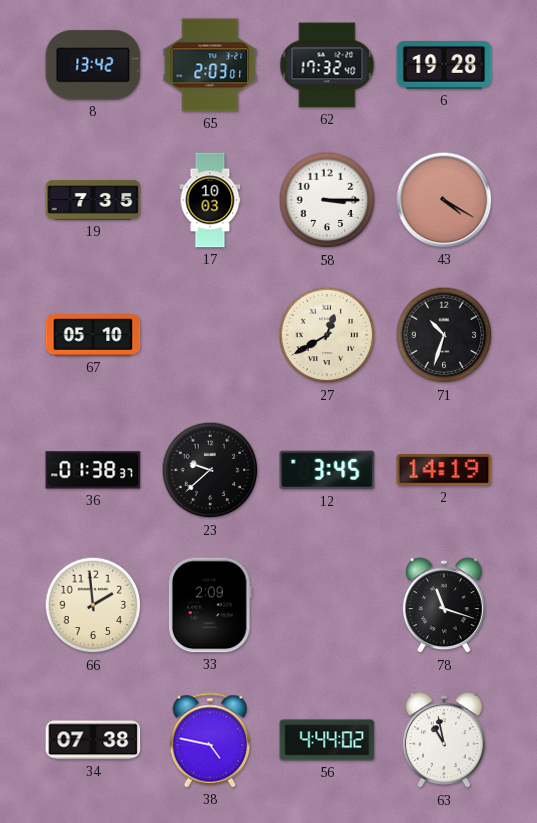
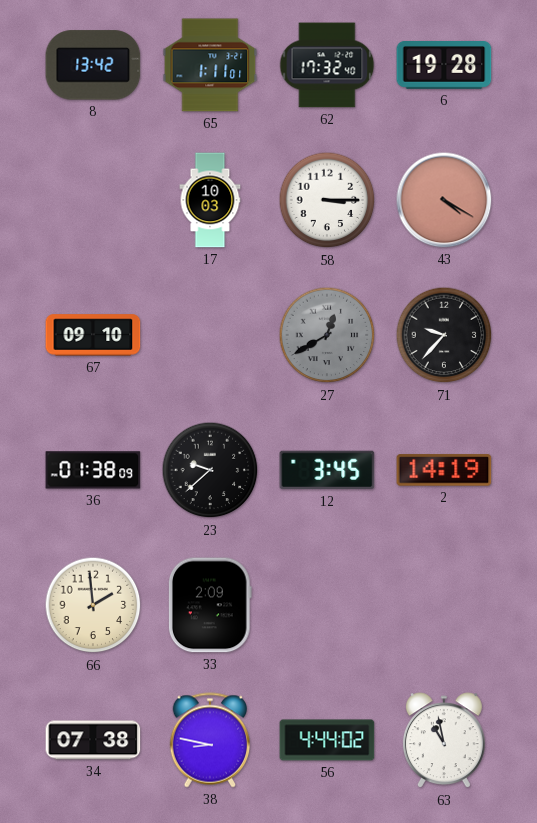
65: 2:03 -> 1:11
19: 7:35 -> none
67: 05:10 -> 09:10
27 dial: cream -> grey
71: 10:33 -> 9:37
36: 01:38:37 -> 01:38:09
78: 11:18 -> none
38: 4:47 -> 8:47
